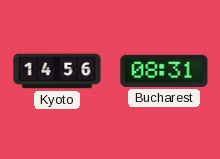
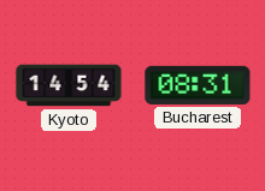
Kyoto: 14:56 -> 14:54
